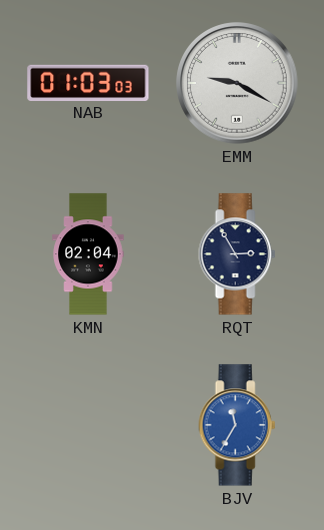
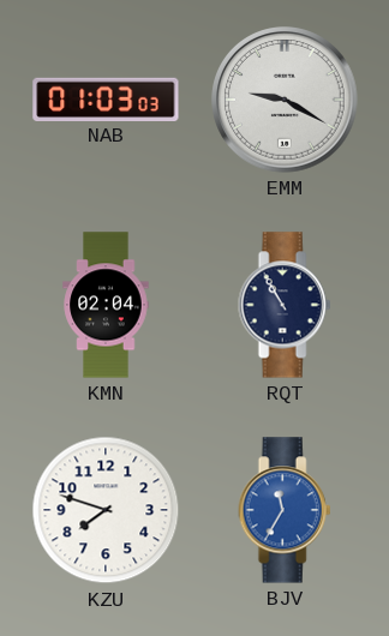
RQT: 2:55 -> 10:55
KZU: none -> 7:48
